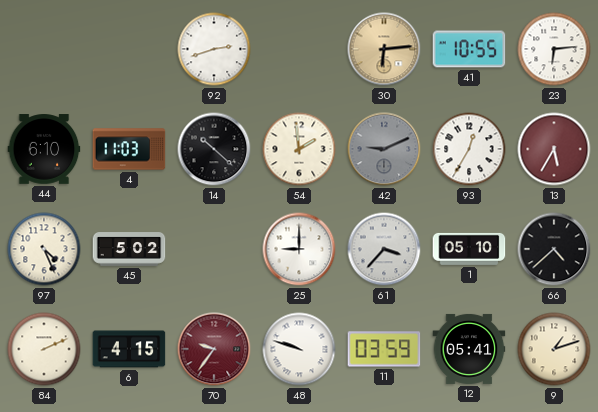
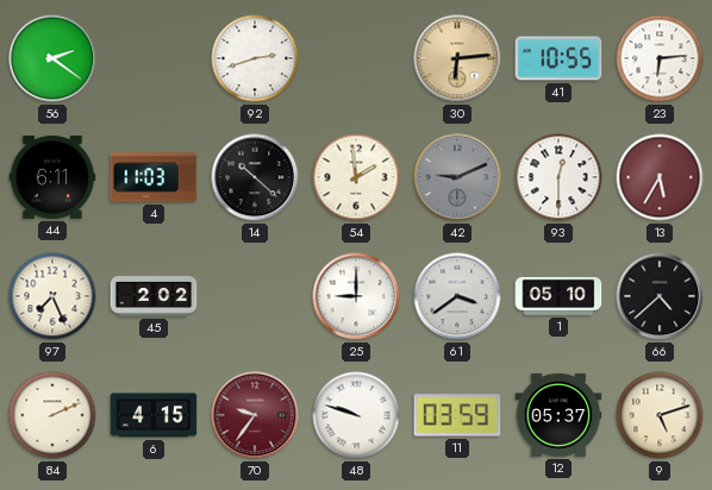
56: none -> 2:21
44: 6:10 -> 6:11
93: 12:35 -> 12:30
97: 4:26 -> 7:26
45: 5:02 -> 2:02
61: 3:37 -> 3:39
12: 05:41 -> 05:37
9: 1:12 -> 5:12
